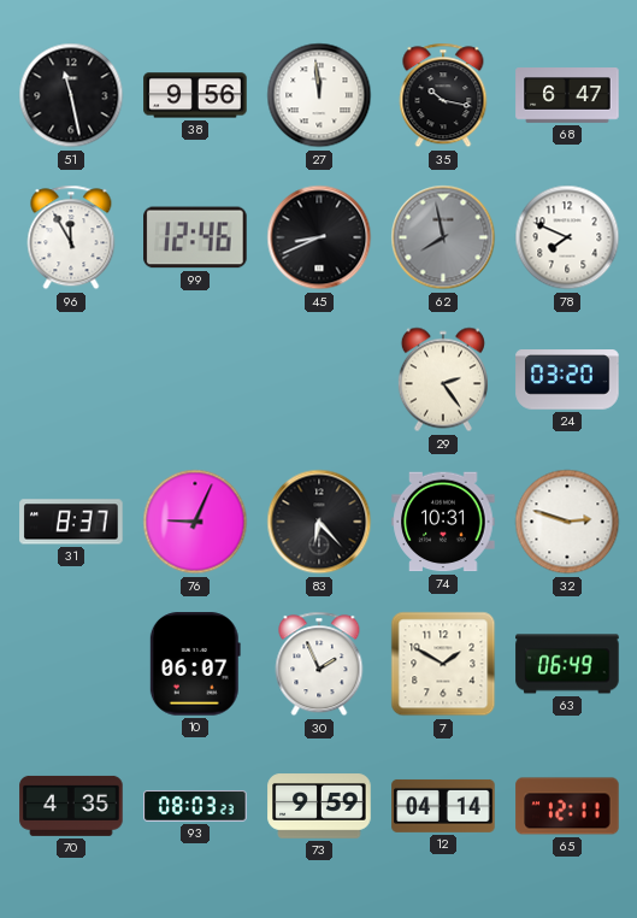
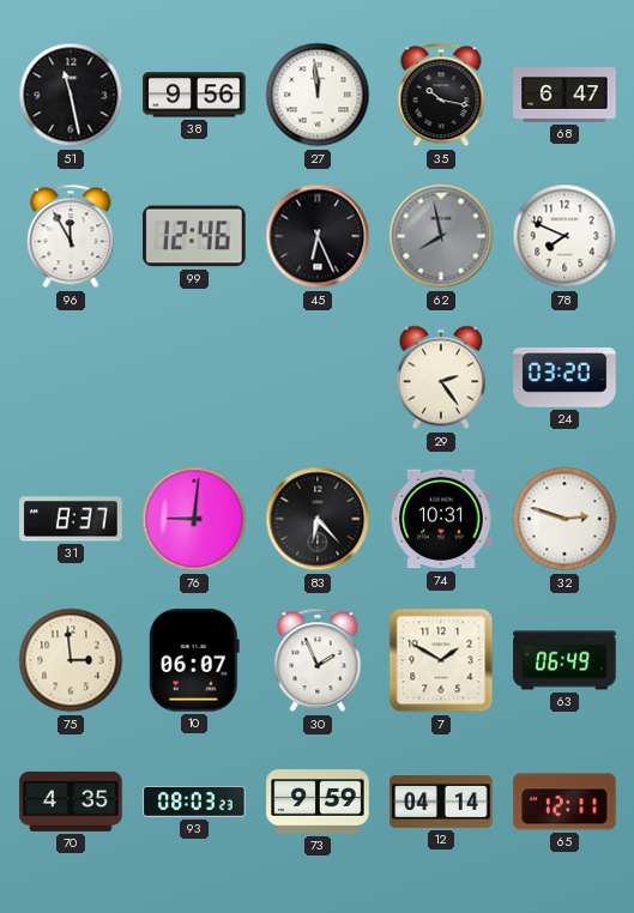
45: 8:41 -> 6:26
76: 9:04 -> 9:01
75: none -> 2:59
